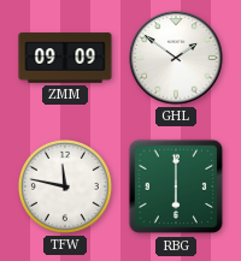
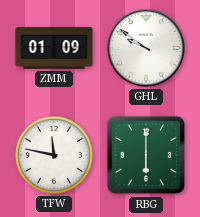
ZMM: 09:09 -> 01:09
GHL: 1:51 -> 9:51
